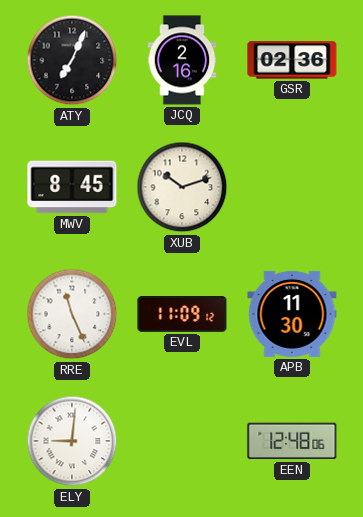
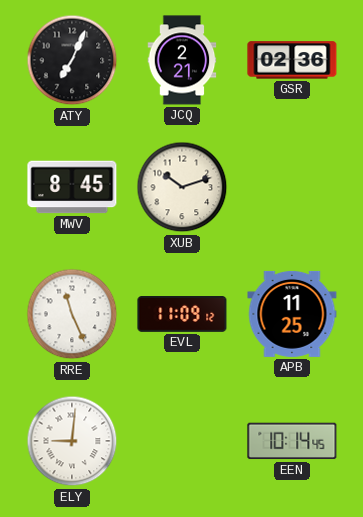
JCQ: 2:16 -> 2:21
APB: 11:30 -> 11:25
EEN: 12:48 -> 10:14
